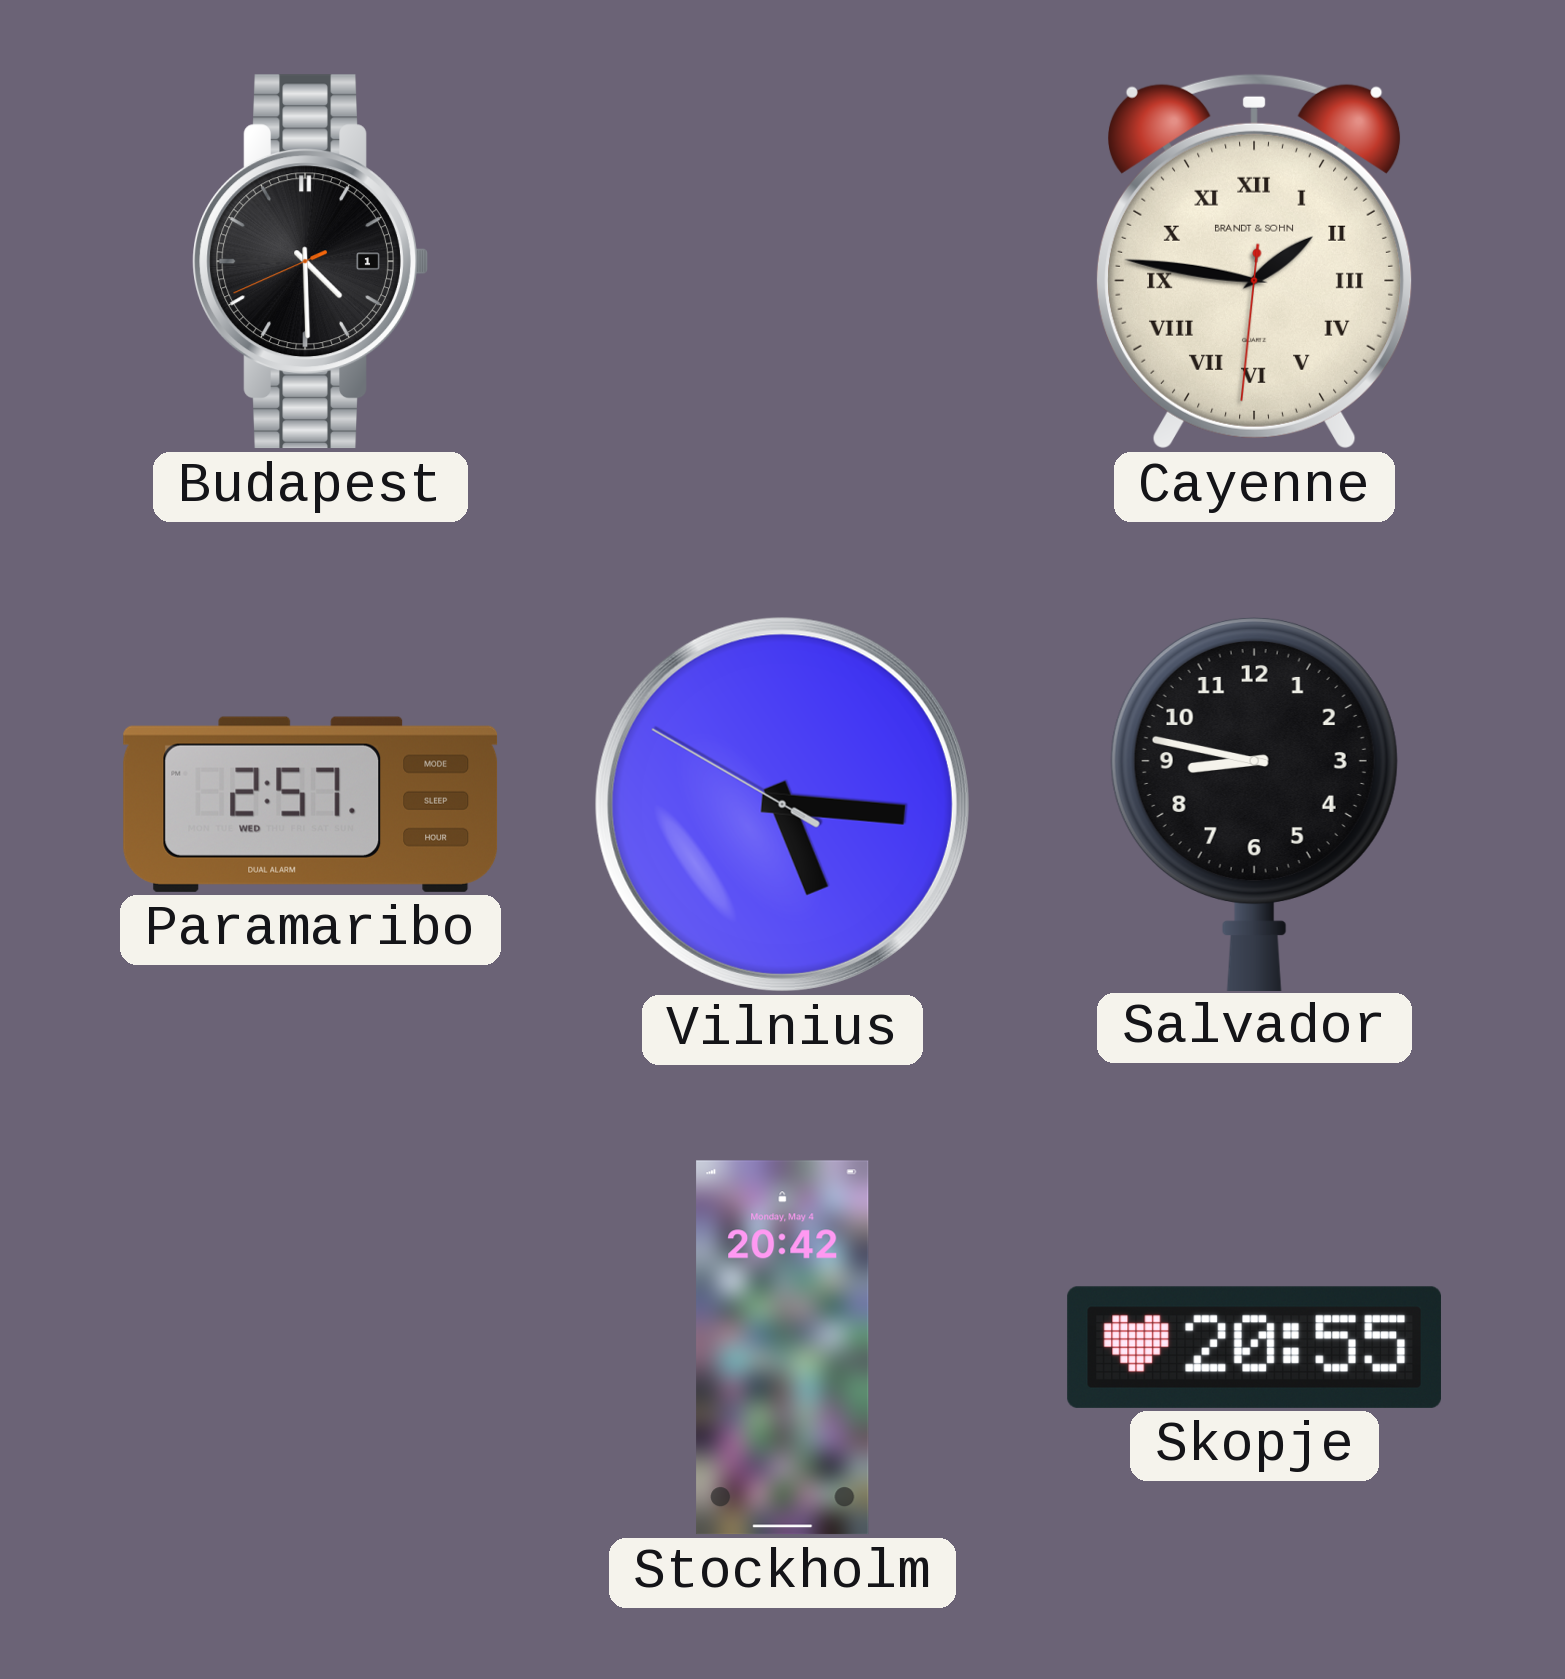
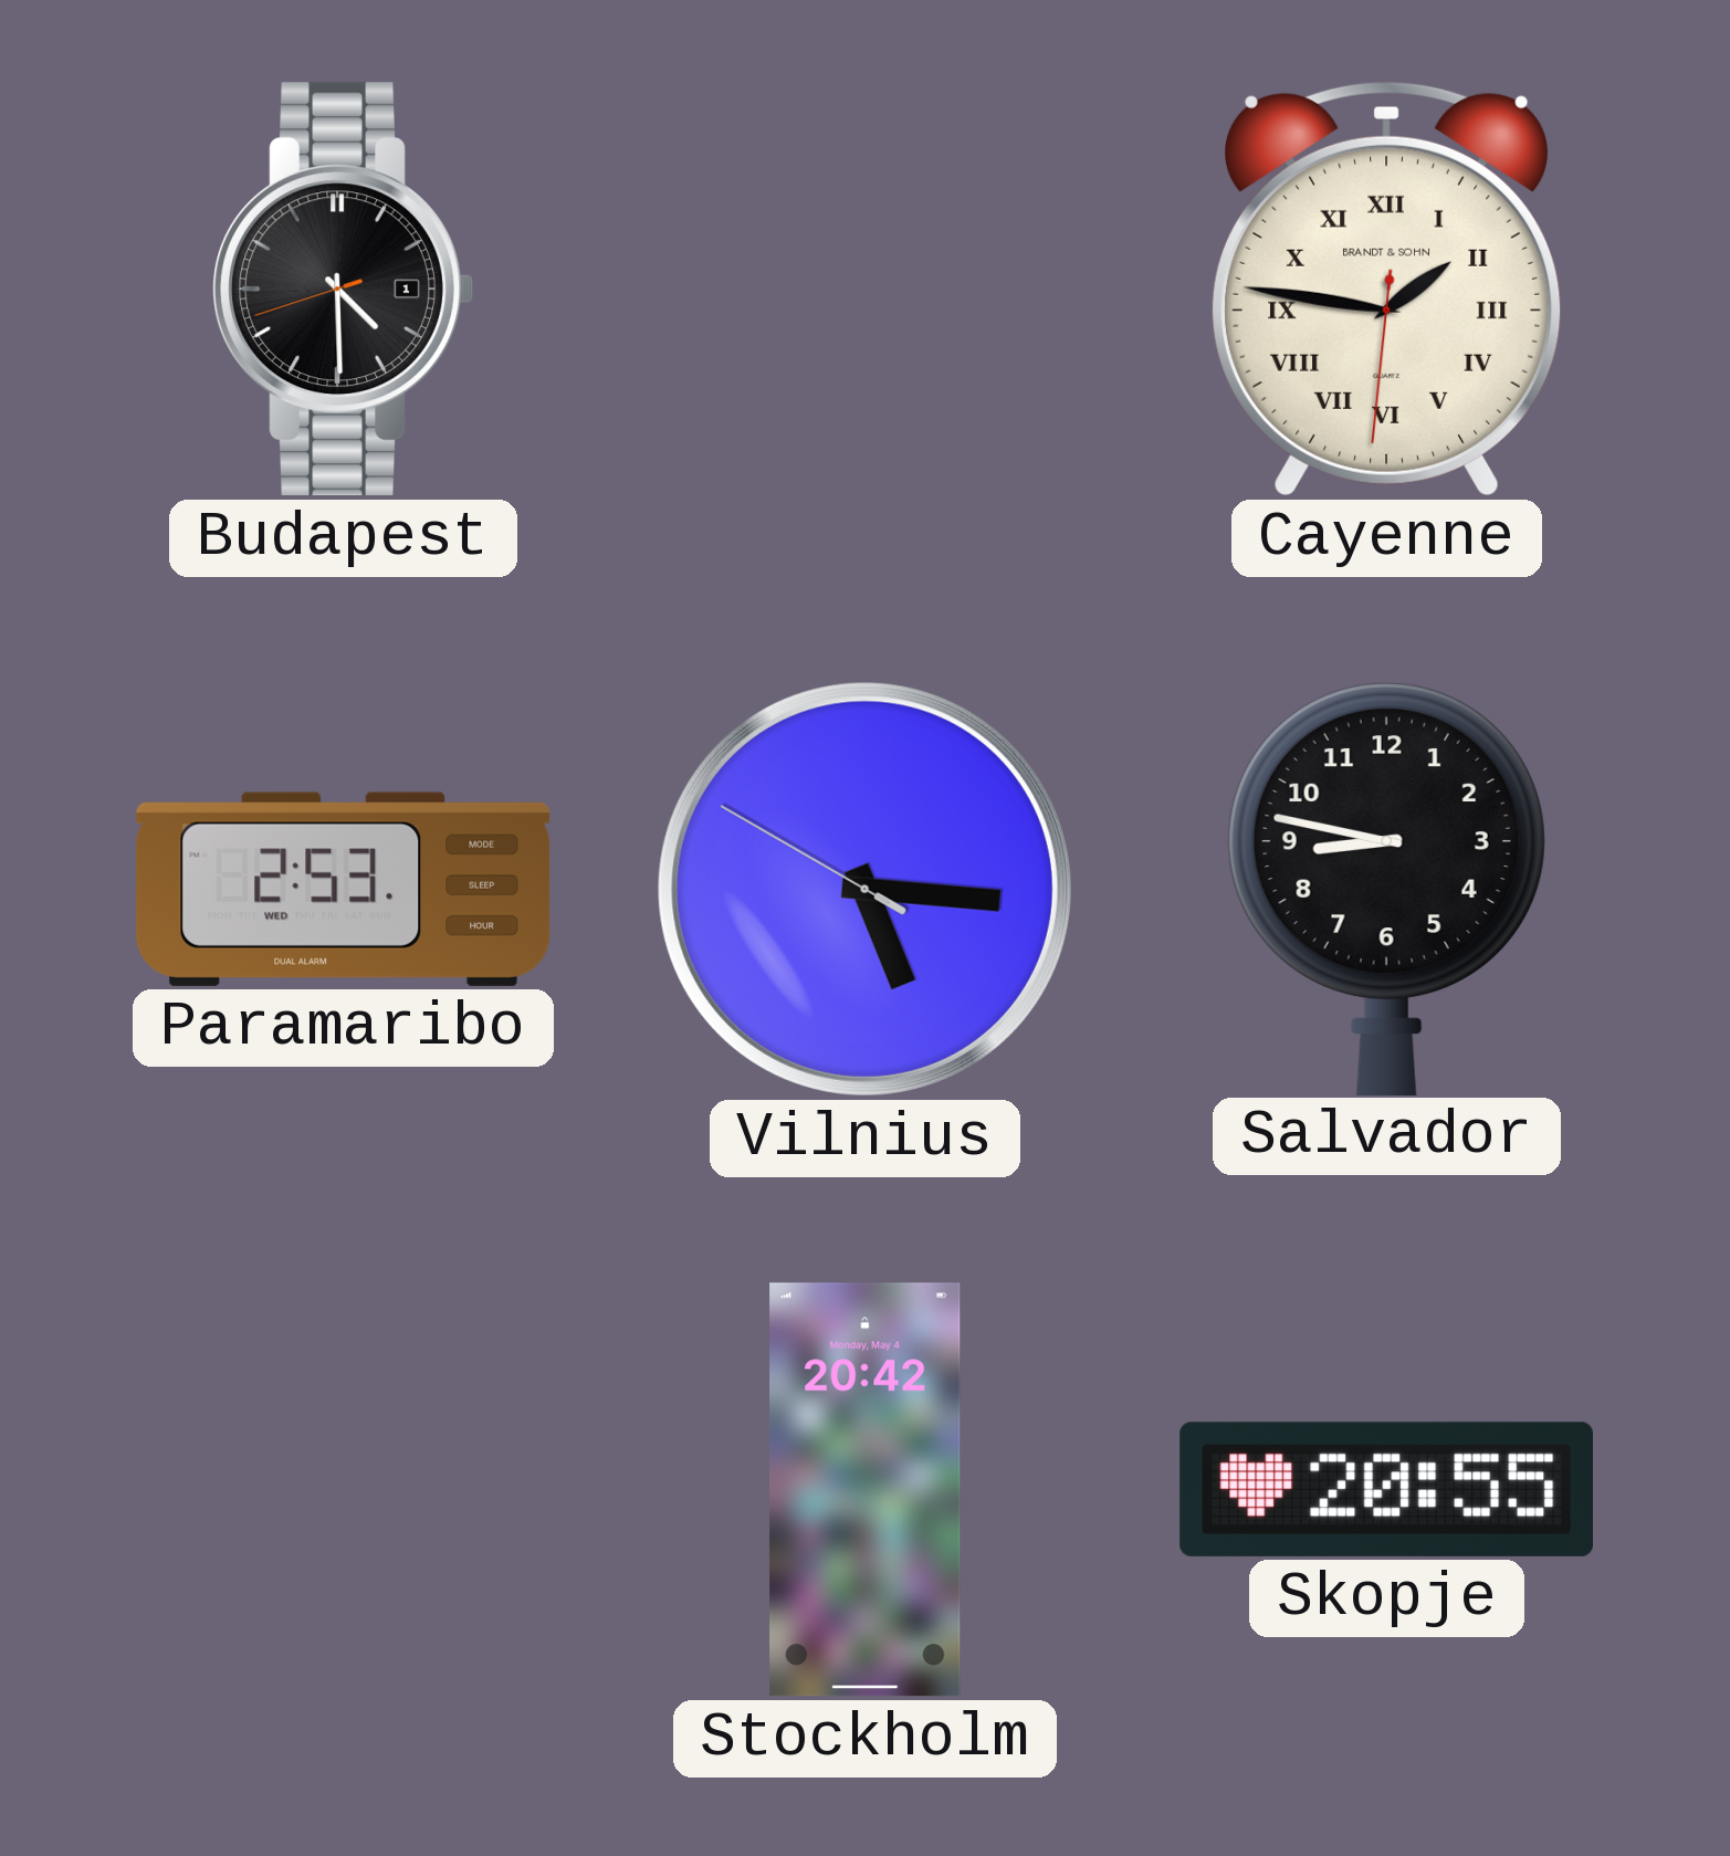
Budapest: 4:29:41 -> 4:29:42
Paramaribo: 2:57 -> 2:53
